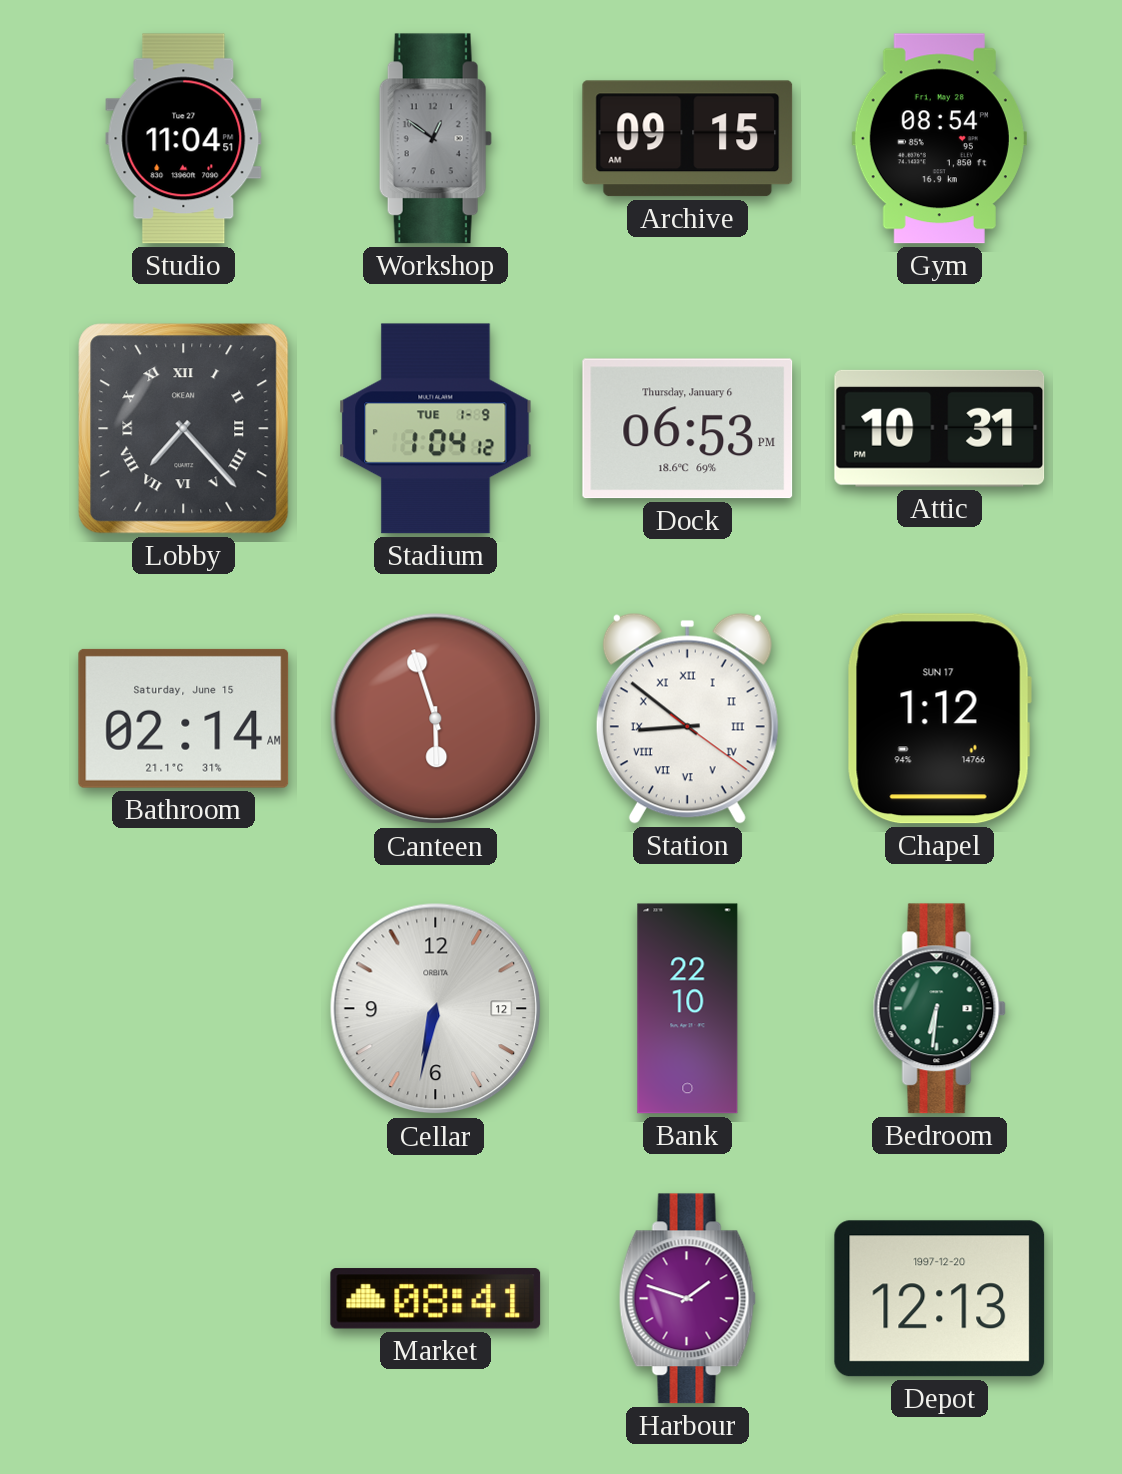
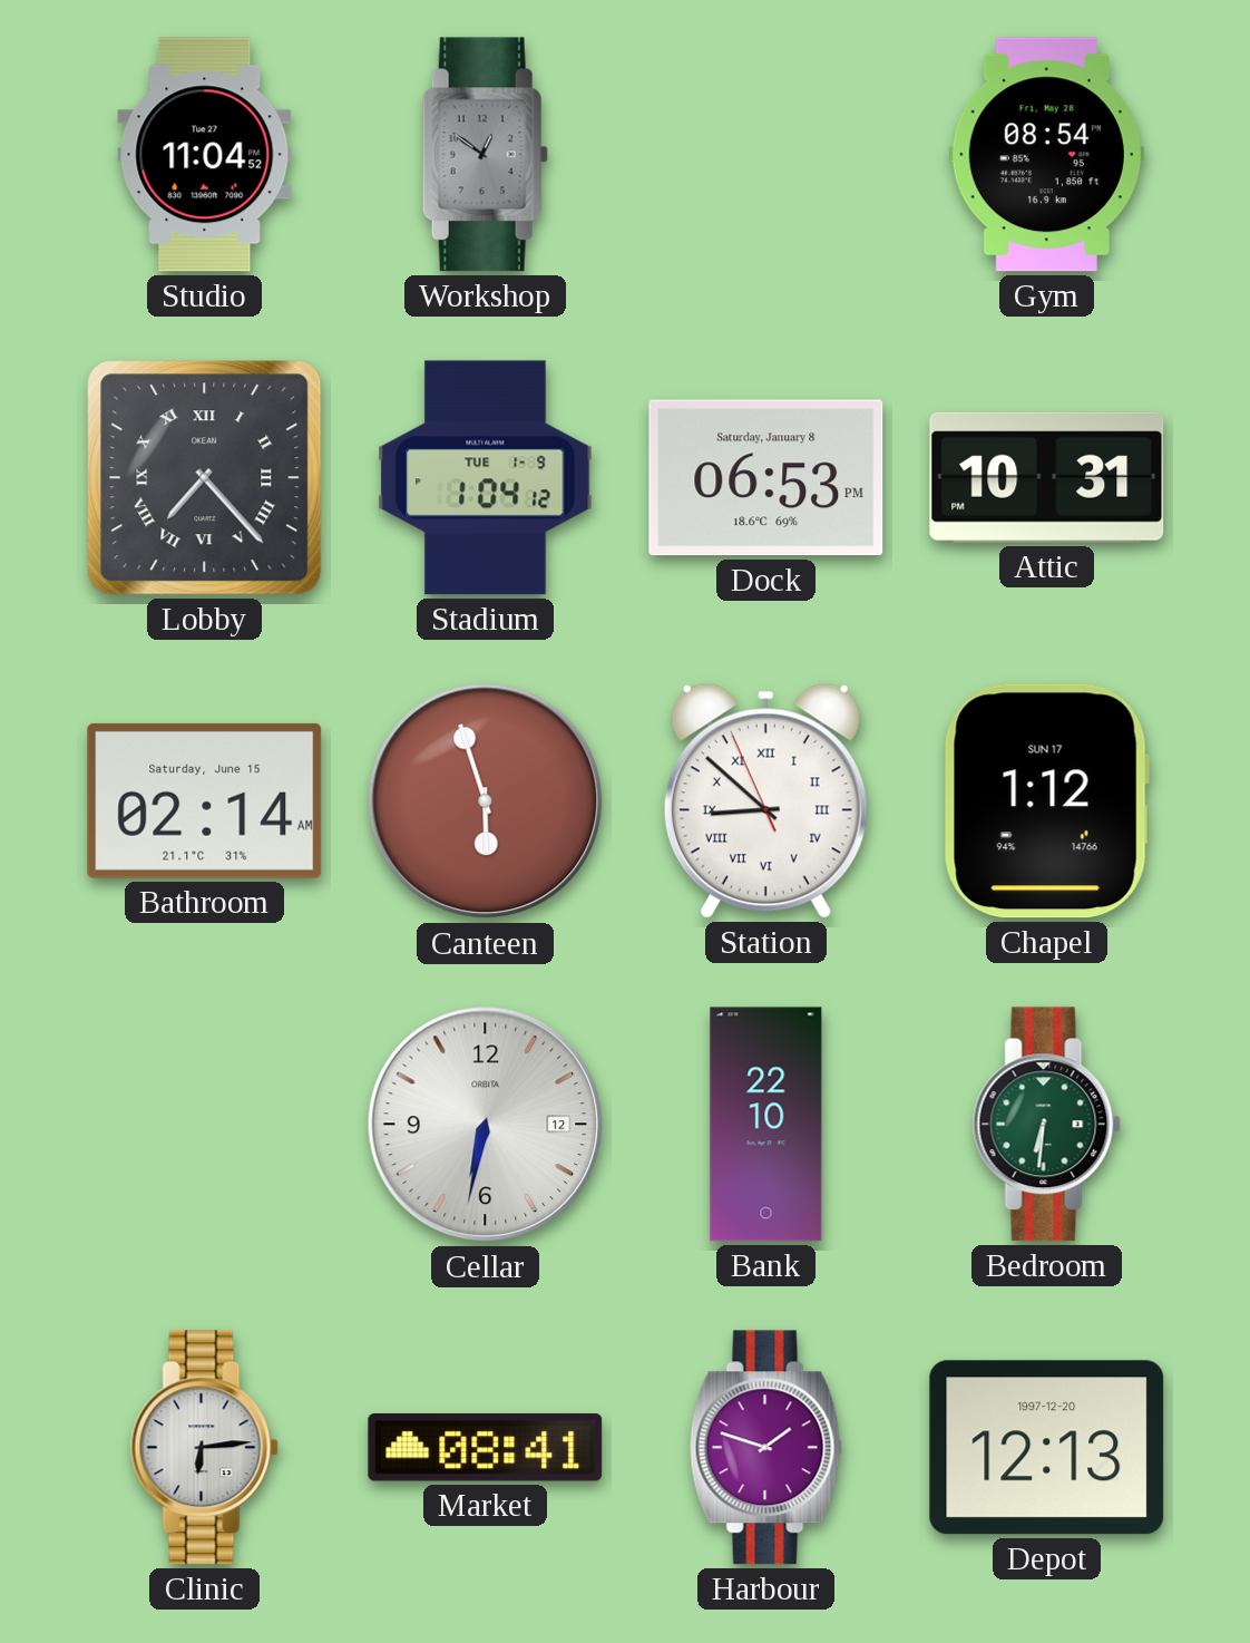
Studio: 11:04:51 -> 11:04:52
Archive: 09:15 -> none
Dock date: Thursday, January 6 -> Saturday, January 8
Station: 8:51:21 -> 8:51:56
Clinic: none -> 6:14
